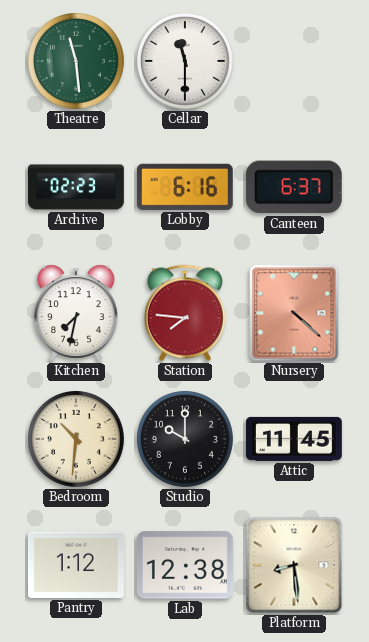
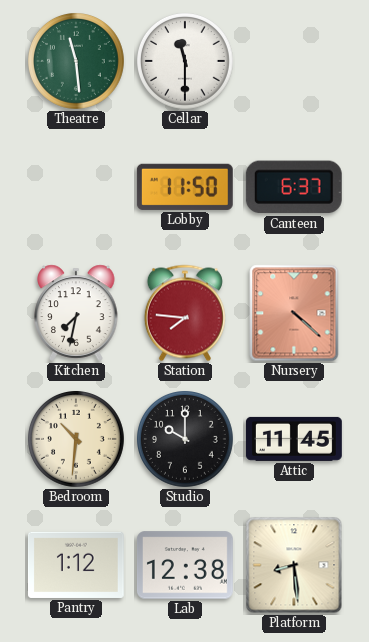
Archive: 02:23 -> none
Lobby: 6:16 -> 11:50
